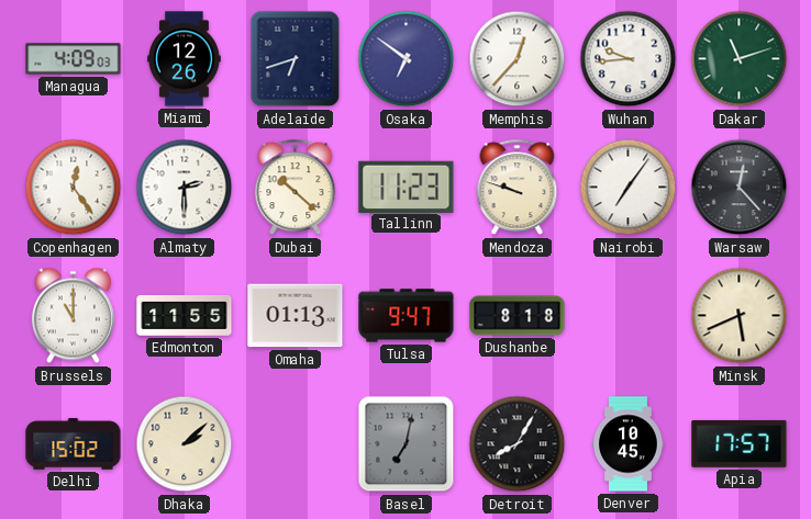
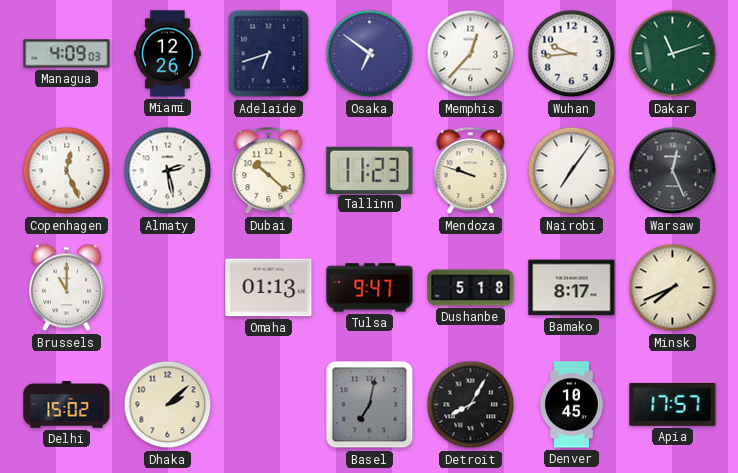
Copenhagen: 12:24 -> 12:26
Almaty: 2:30 -> 2:28
Warsaw: 12:23 -> 12:26
Edmonton: 11:55 -> none
Dushanbe: 8:18 -> 5:18
Bamako: none -> 8:17
Minsk: 5:41 -> 7:41
